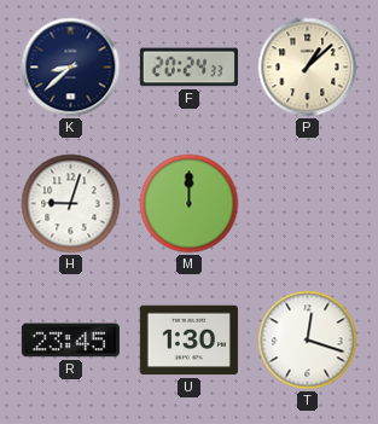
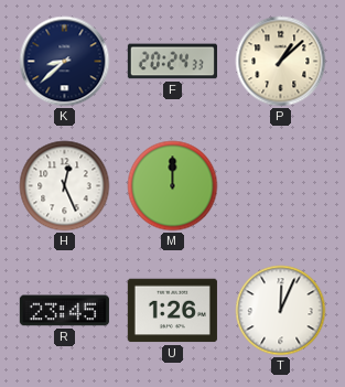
H: 9:03 -> 12:26
U: 1:30 -> 1:26
T: 12:18 -> 12:04
